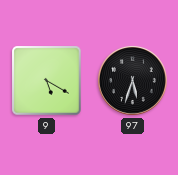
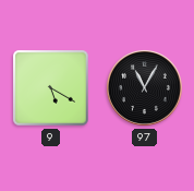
97: 5:33 -> 11:05
